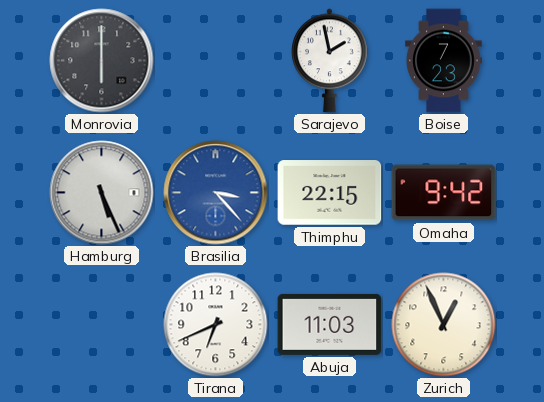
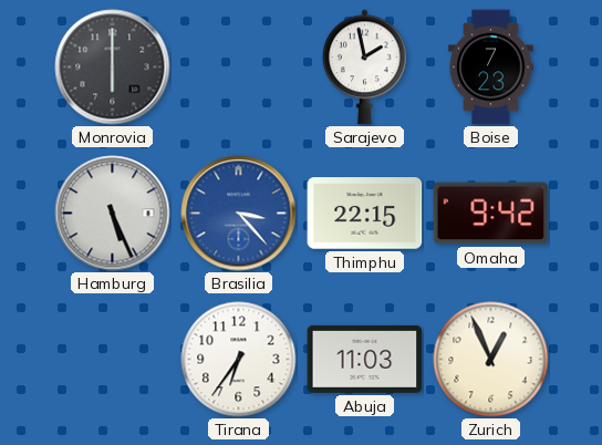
Tirana: 6:41 -> 6:36
